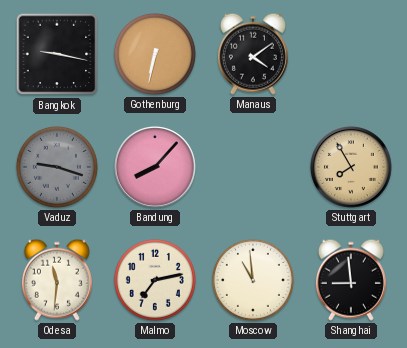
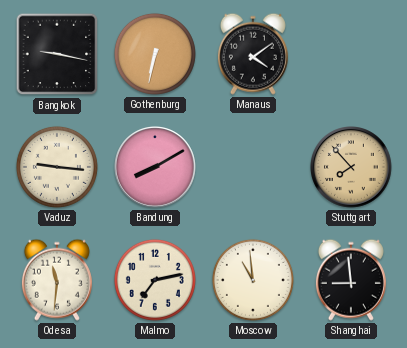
Vaduz: 9:18 -> 9:16
Vaduz dial: grey -> cream
Bandung: 8:07 -> 8:10
Stuttgart: 7:55 -> 7:53
